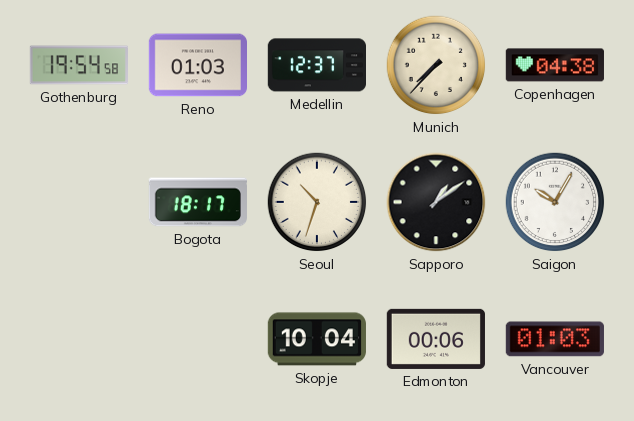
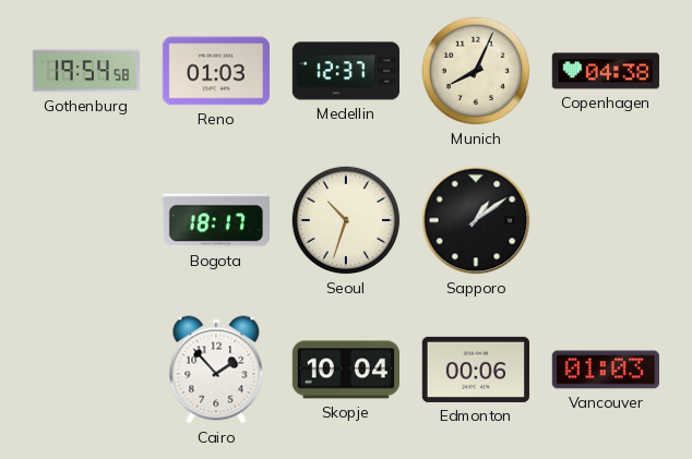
Munich: 7:37 -> 8:04
Saigon: 10:05 -> none
Cairo: none -> 1:53
